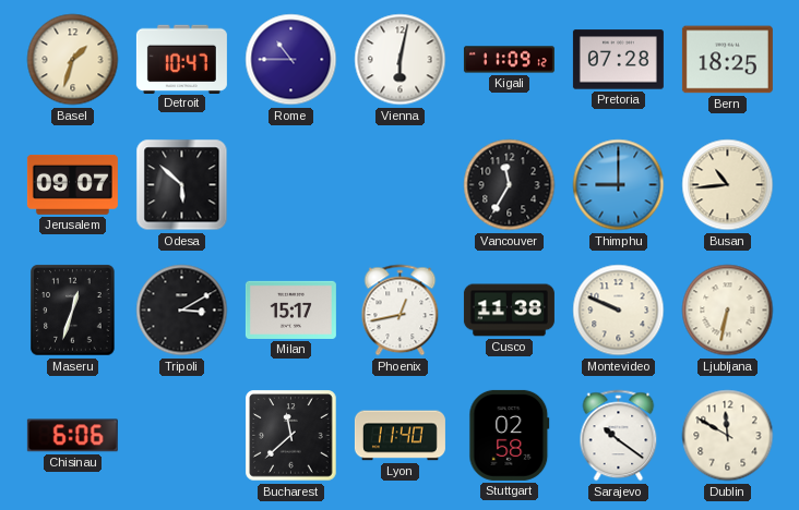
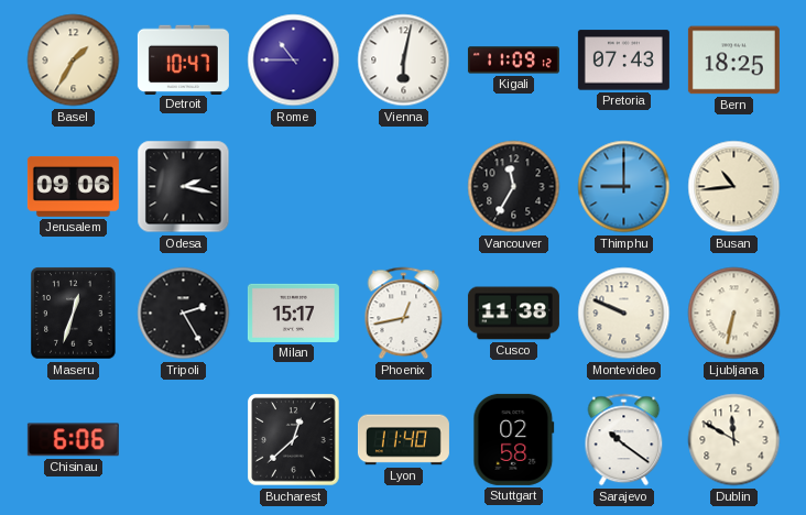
Basel: 1:33 -> 1:35
Pretoria: 07:28 -> 07:43
Jerusalem: 09:07 -> 09:06
Odesa: 5:52 -> 2:17
Tripoli: 3:10 -> 2:25
Bucharest: 11:38 -> 12:38
